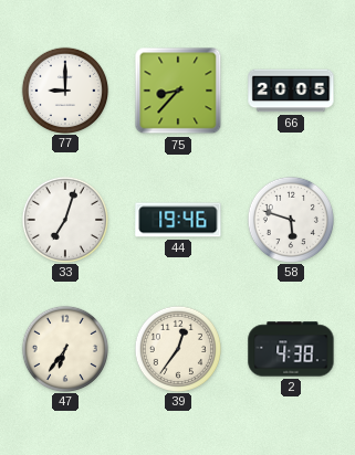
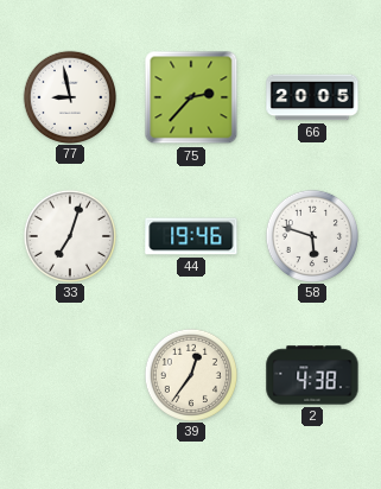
77: 9:00 -> 8:58
75: 8:37 -> 2:37
47: 6:36 -> none
